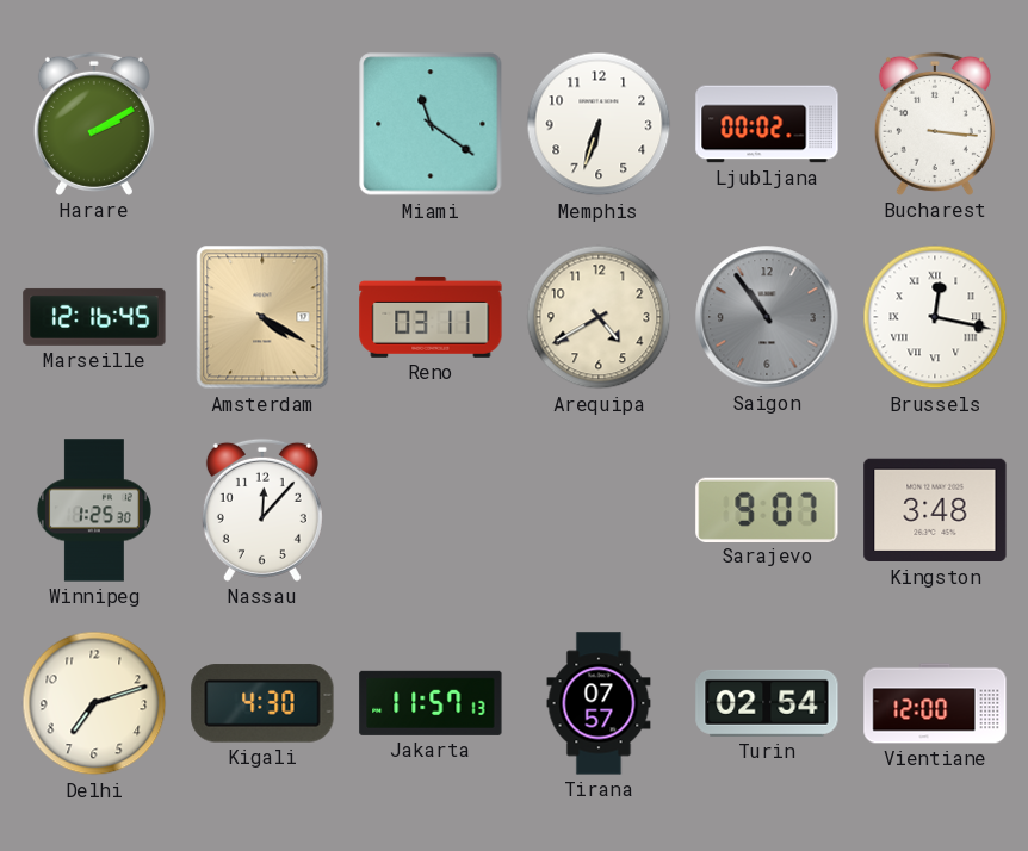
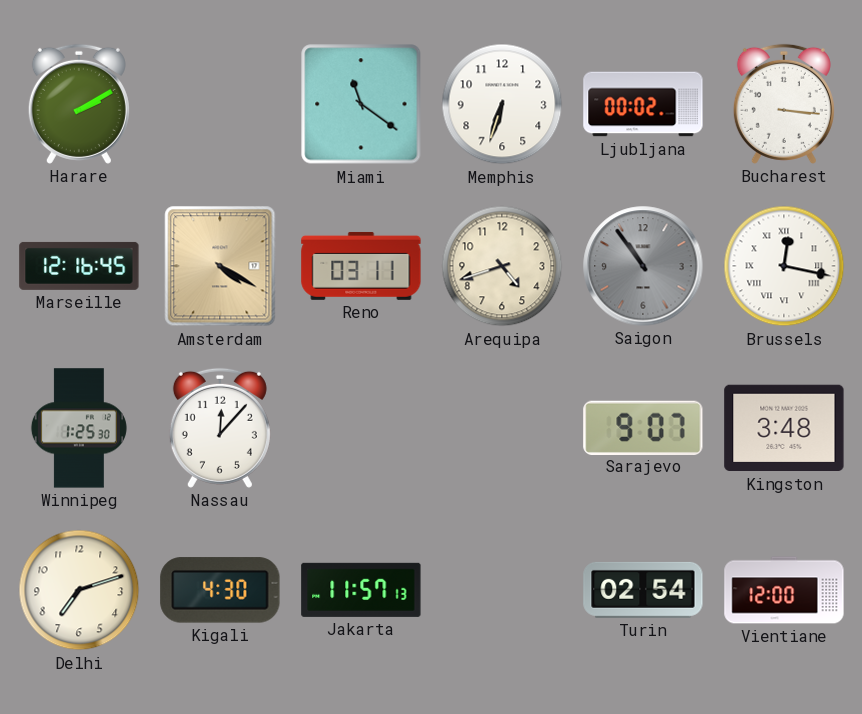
Arequipa: 4:40 -> 4:42
Tirana: 07:57 -> none
